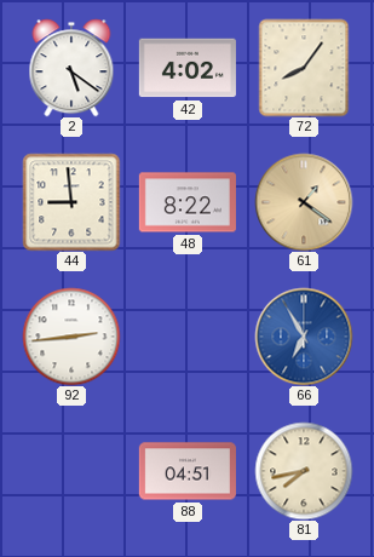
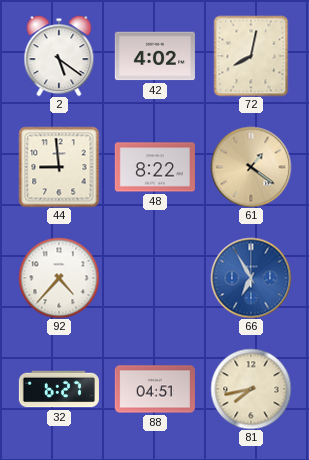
72: 8:06 -> 8:02
92: 2:44 -> 4:37
32: none -> 6:27
